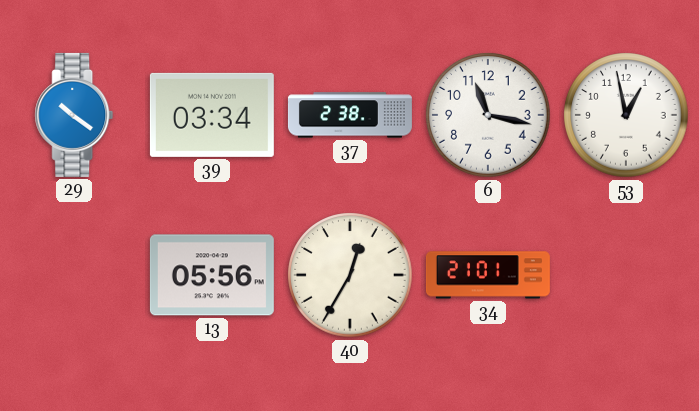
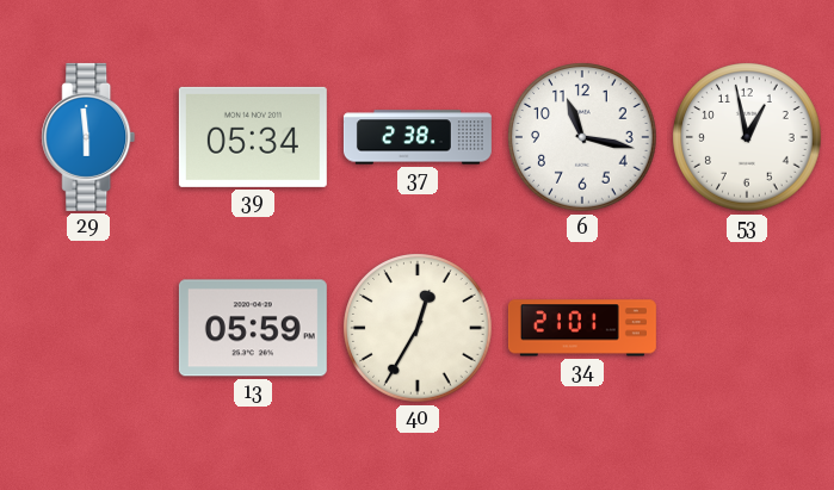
29: 10:21 -> 5:59
39: 03:34 -> 05:34
13: 05:56 -> 05:59
